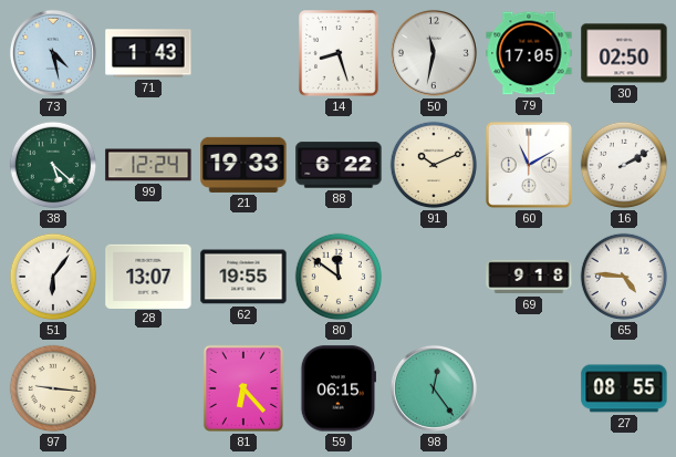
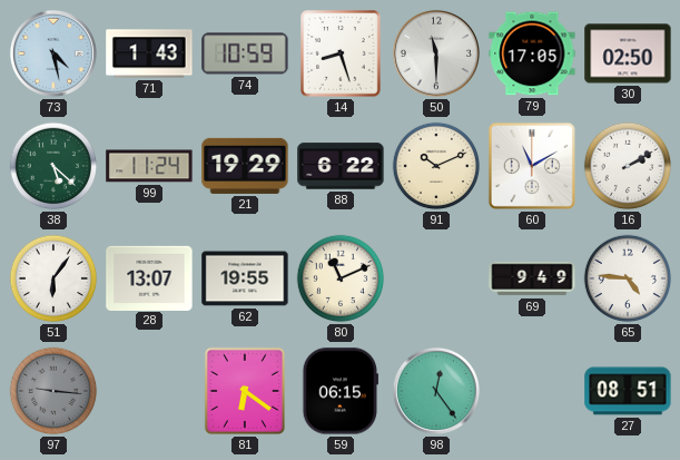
74: none -> 10:59
50: 11:32 -> 11:30
99: 12:24 -> 11:24
21: 19:33 -> 19:29
80: 11:51 -> 11:11
69: 9:18 -> 9:49
97 dial: cream -> grey
81: 6:23 -> 6:21
27: 08:55 -> 08:51
